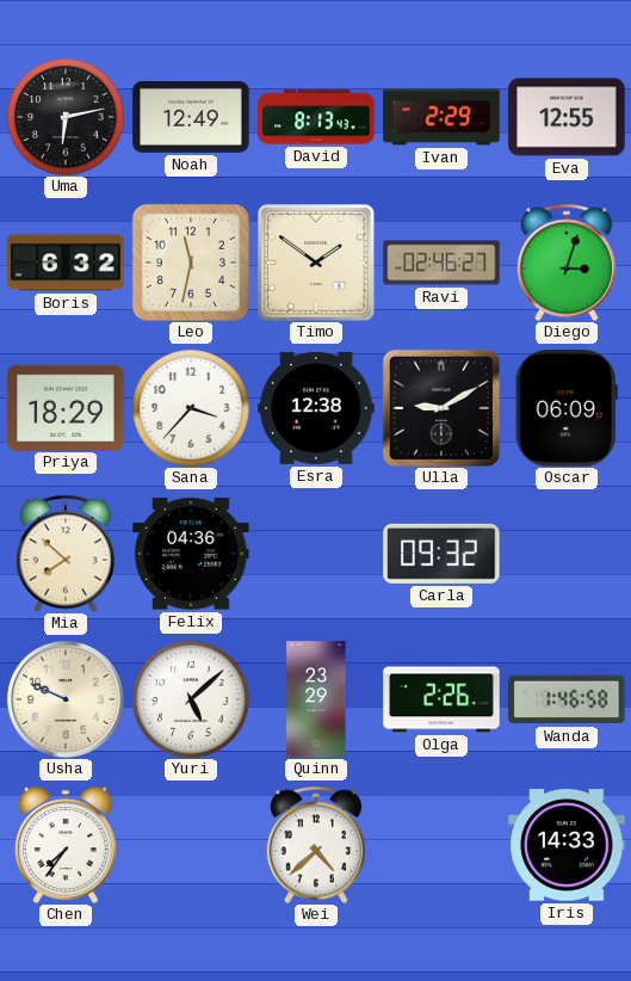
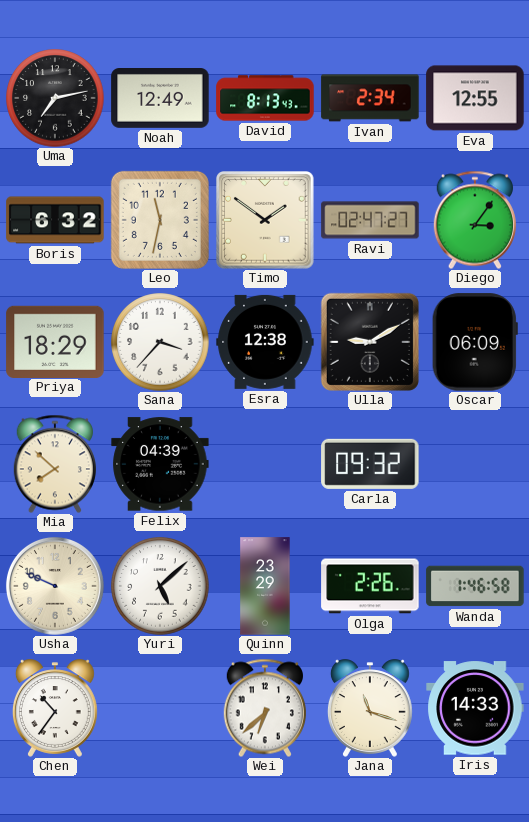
Uma: 6:13 -> 7:13
Ivan: 2:29 -> 2:34
Ravi: 02:46 -> 02:47
Diego: 3:03 -> 3:06
Felix: 04:36 -> 04:39
Chen: 7:36 -> 10:36
Wei: 4:38 -> 6:38
Jana: none -> 11:18
